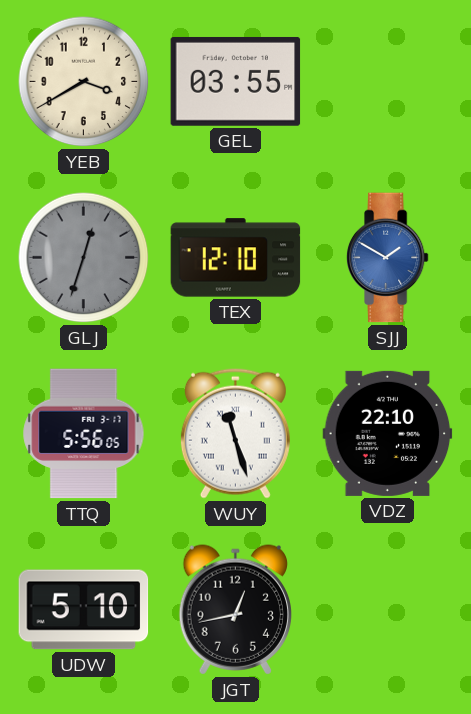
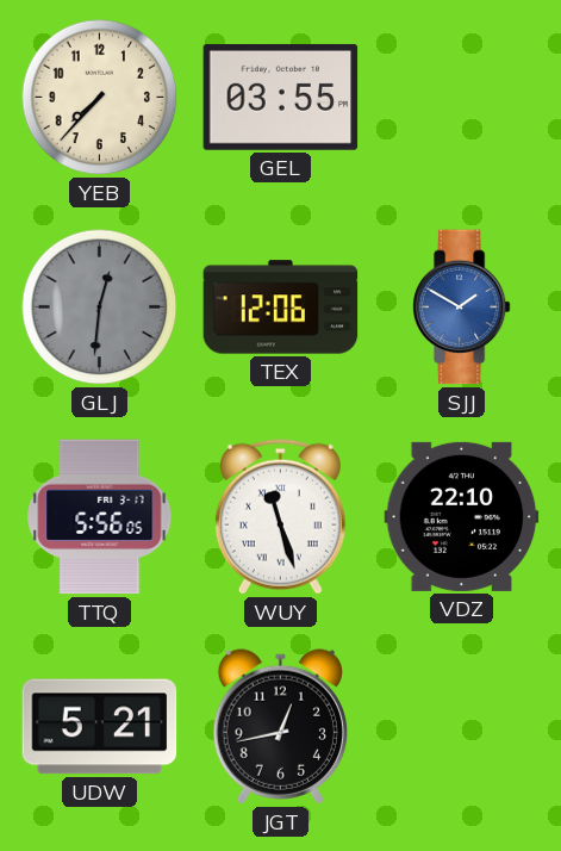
YEB: 3:40 -> 7:37
GLJ: 12:33 -> 12:31
TEX: 12:10 -> 12:06
UDW: 5:10 -> 5:21
